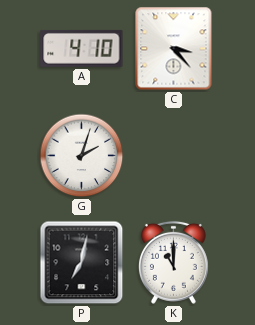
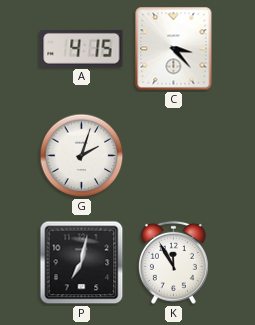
A: 4:10 -> 4:15
K: 11:00 -> 11:55
